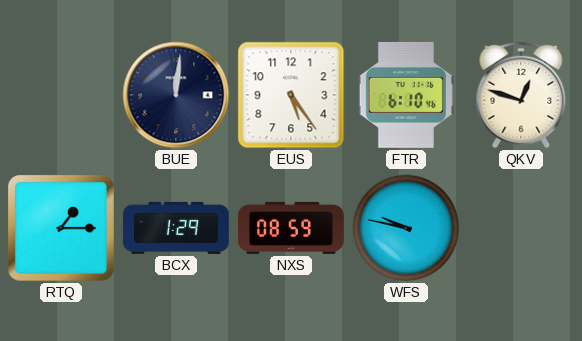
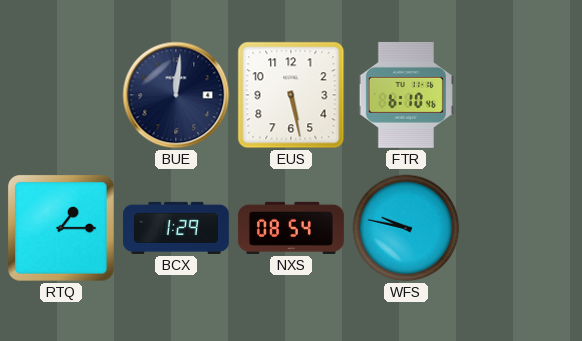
EUS: 5:24 -> 5:28
QKV: 12:48 -> none
NXS: 08:59 -> 08:54
